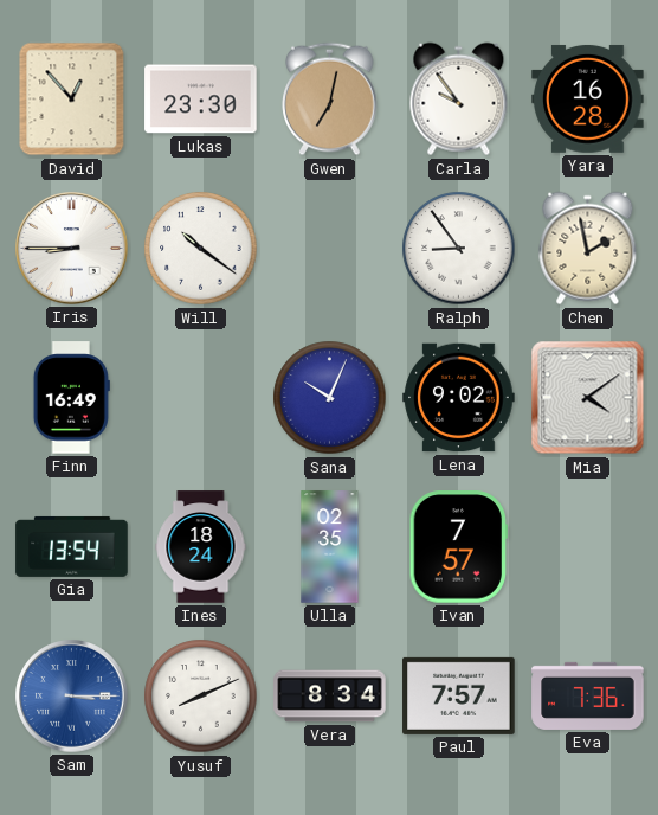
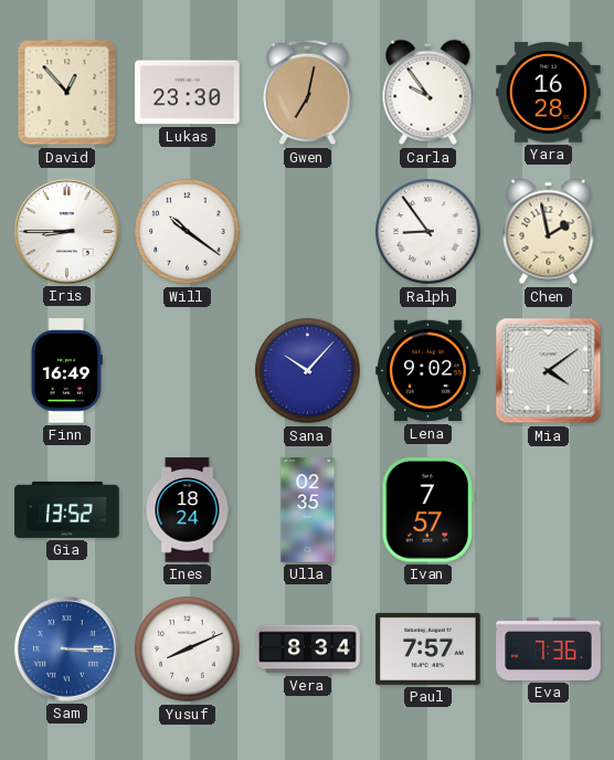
Sana: 10:04 -> 10:07
Gia: 13:54 -> 13:52
